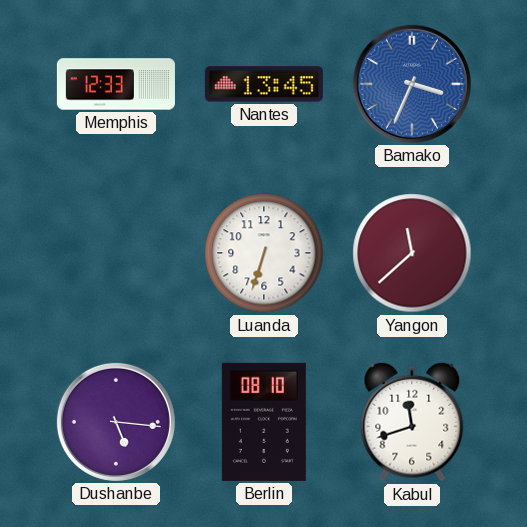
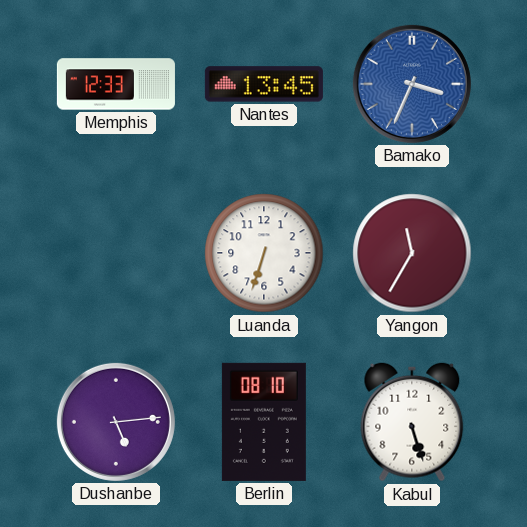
Yangon: 11:38 -> 11:35
Dushanbe: 5:16 -> 5:14
Kabul: 11:42 -> 5:27
